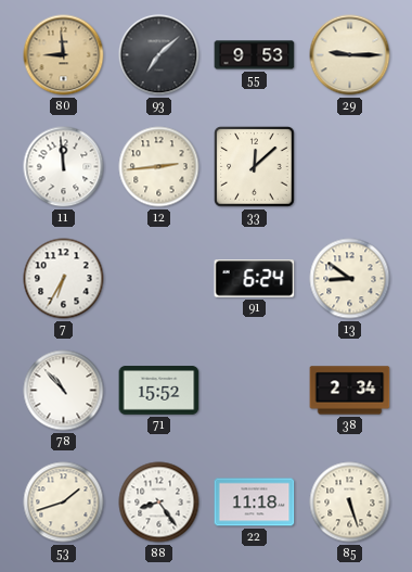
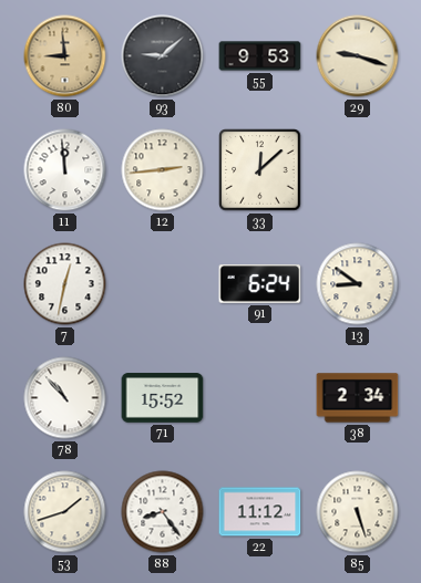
93: 7:08 -> 9:08
29: 9:15 -> 9:18
7: 6:35 -> 12:32
22: 11:18 -> 11:12
